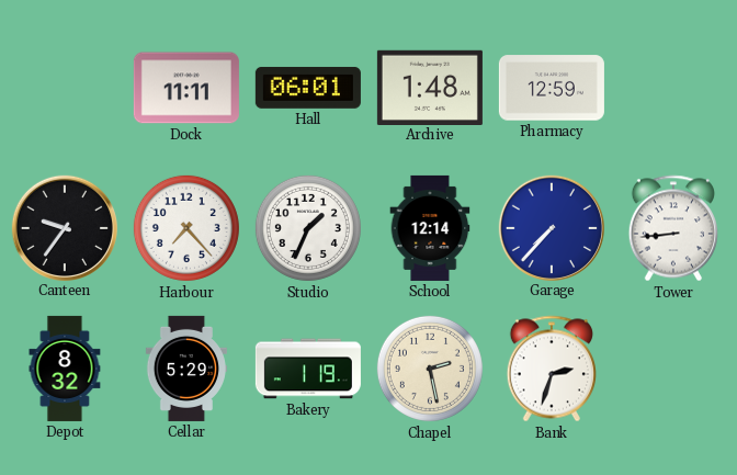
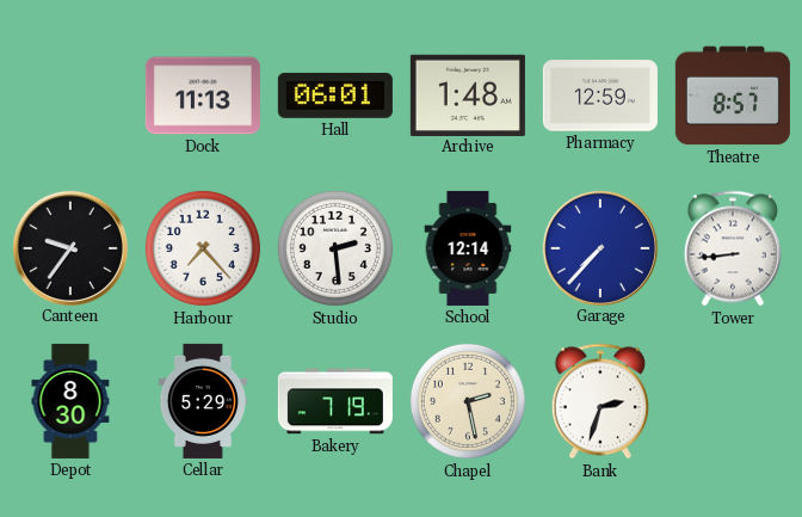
Dock: 11:11 -> 11:13
Theatre: none -> 8:57
Studio: 1:34 -> 2:29
Depot: 8:32 -> 8:30
Bakery: 1:19 -> 7:19
